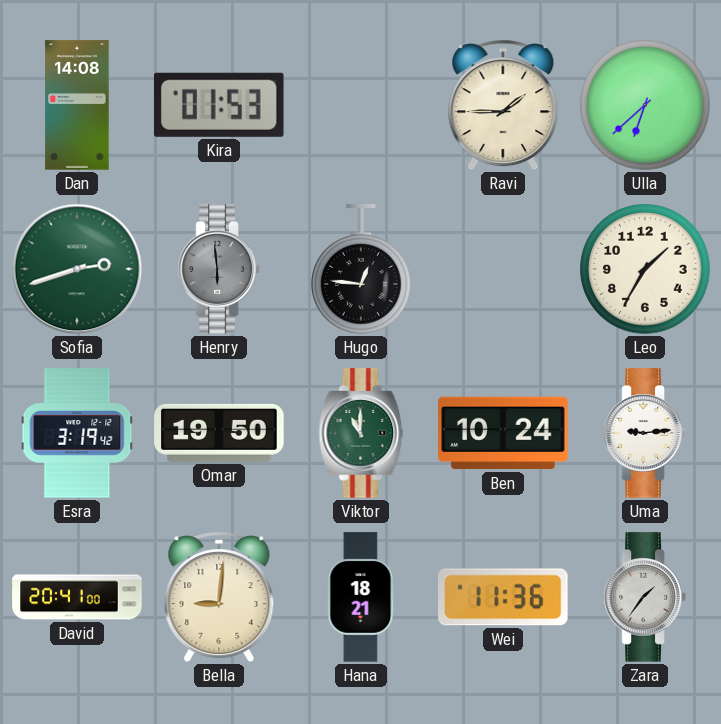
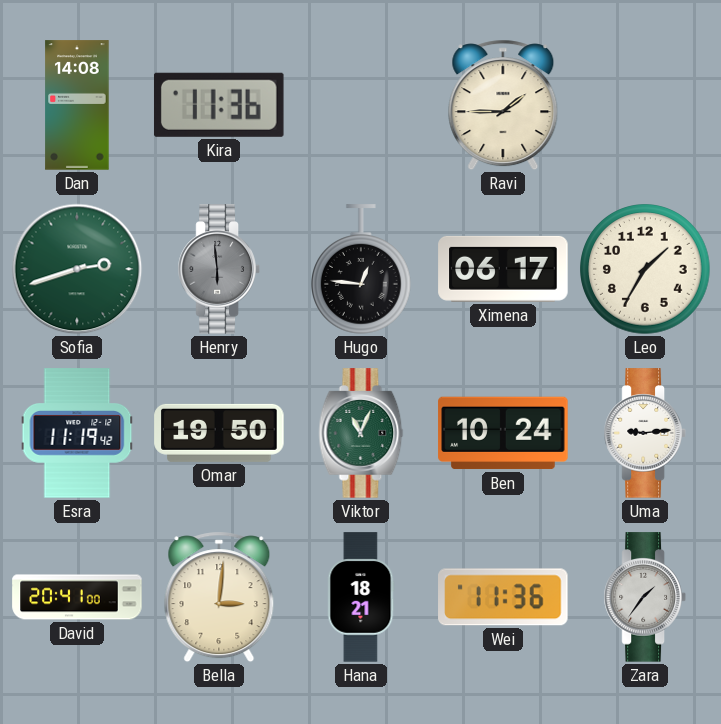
Kira: 01:53 -> 11:36
Ulla: 6:38 -> none
Ximena: none -> 06:17
Esra: 3:19 -> 11:19
Viktor: 11:00 -> 11:04
Bella: 9:01 -> 3:01
